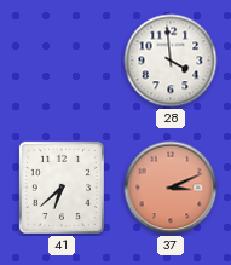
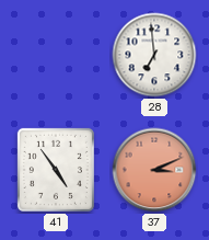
28: 3:59 -> 6:59
41: 6:38 -> 4:54
